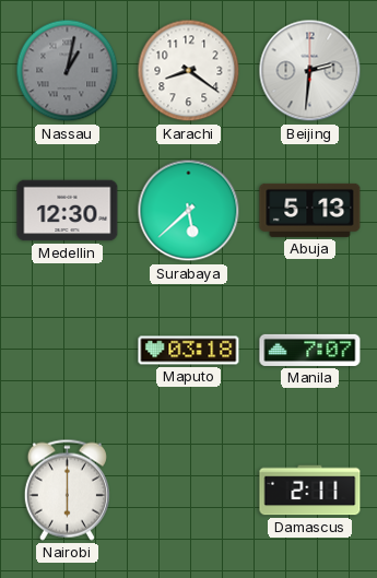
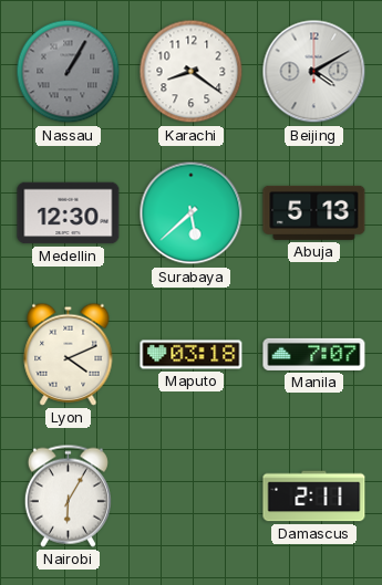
Nassau: 1:02 -> 1:05
Beijing: 2:31 -> 4:10
Lyon: none -> 4:11
Nairobi: 6:00 -> 6:05
